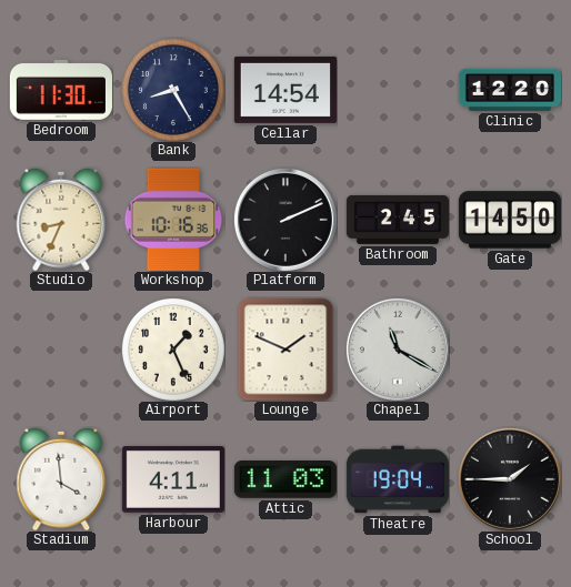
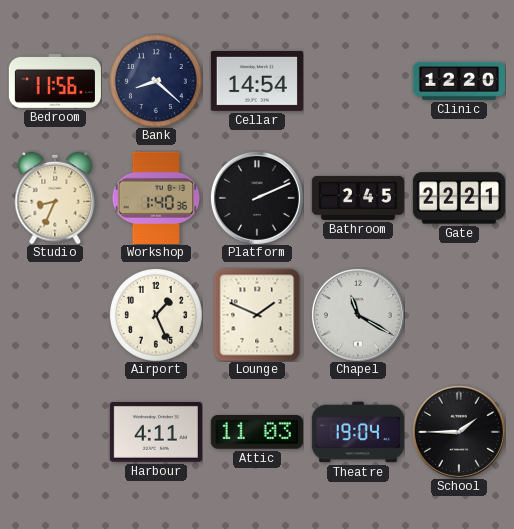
Bedroom: 11:30 -> 11:56
Bank: 8:25 -> 8:22
Workshop: 10:16 -> 1:40
Gate: 14:50 -> 22:21
Stadium: 3:59 -> none
